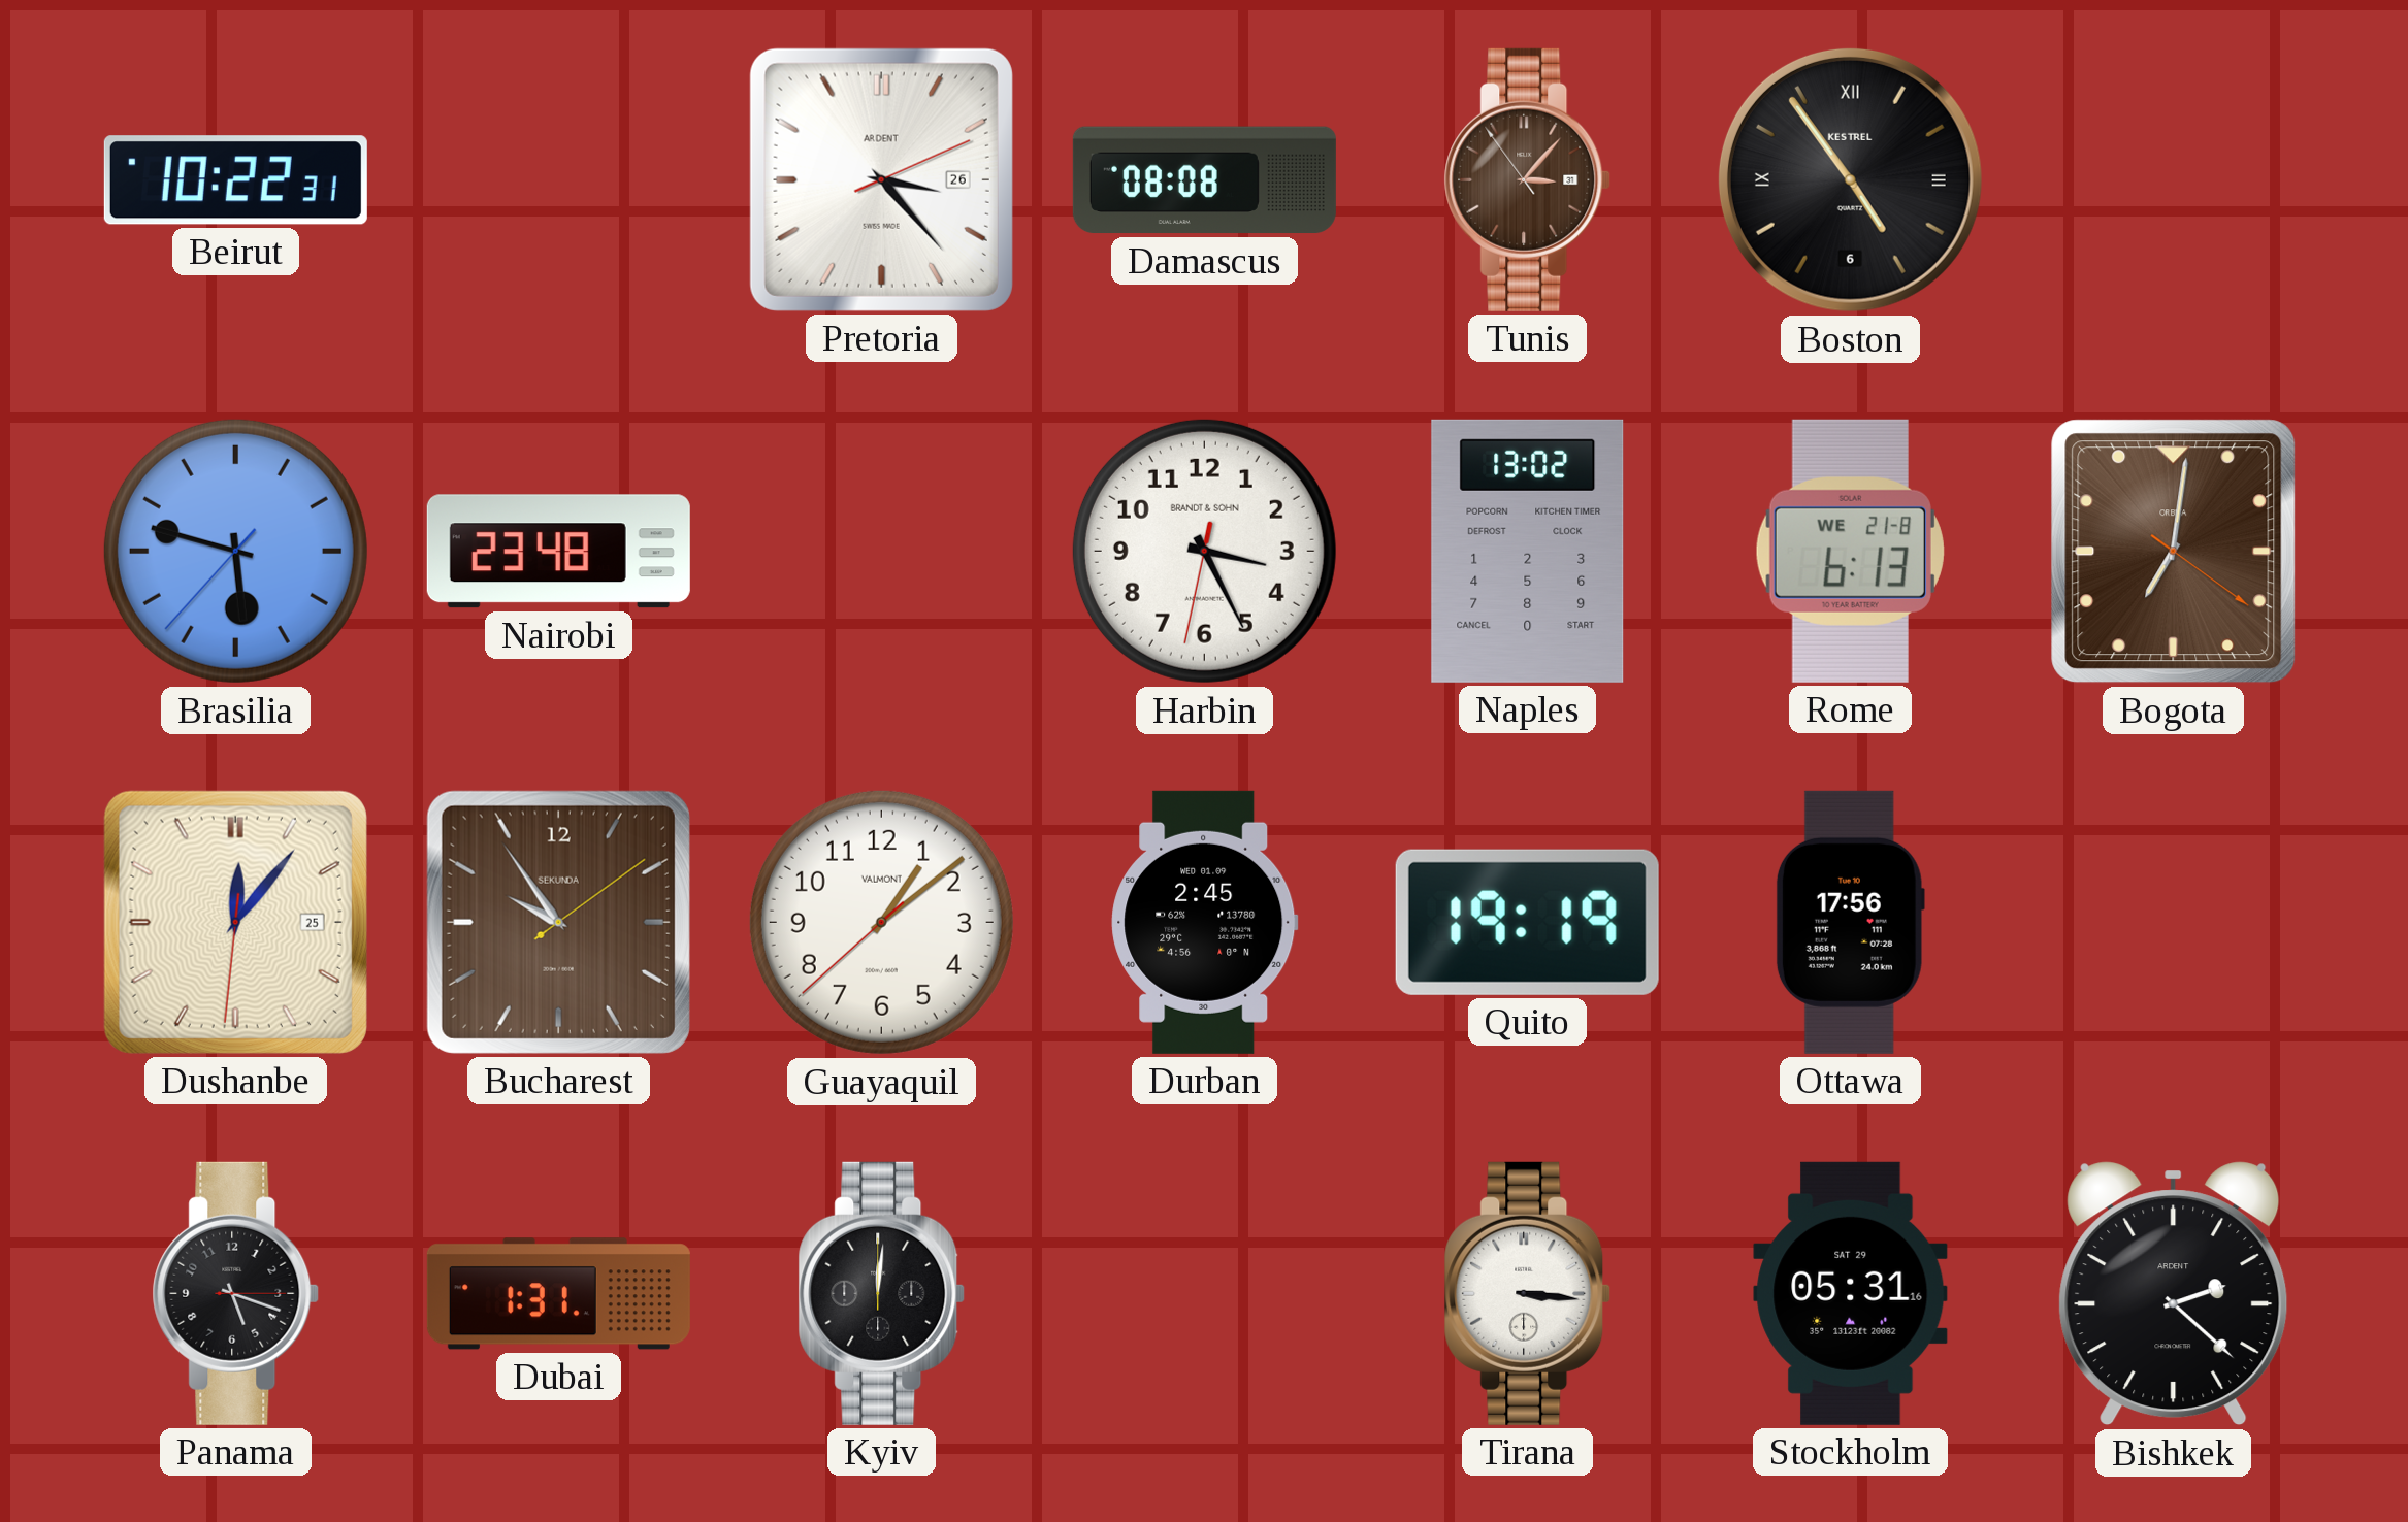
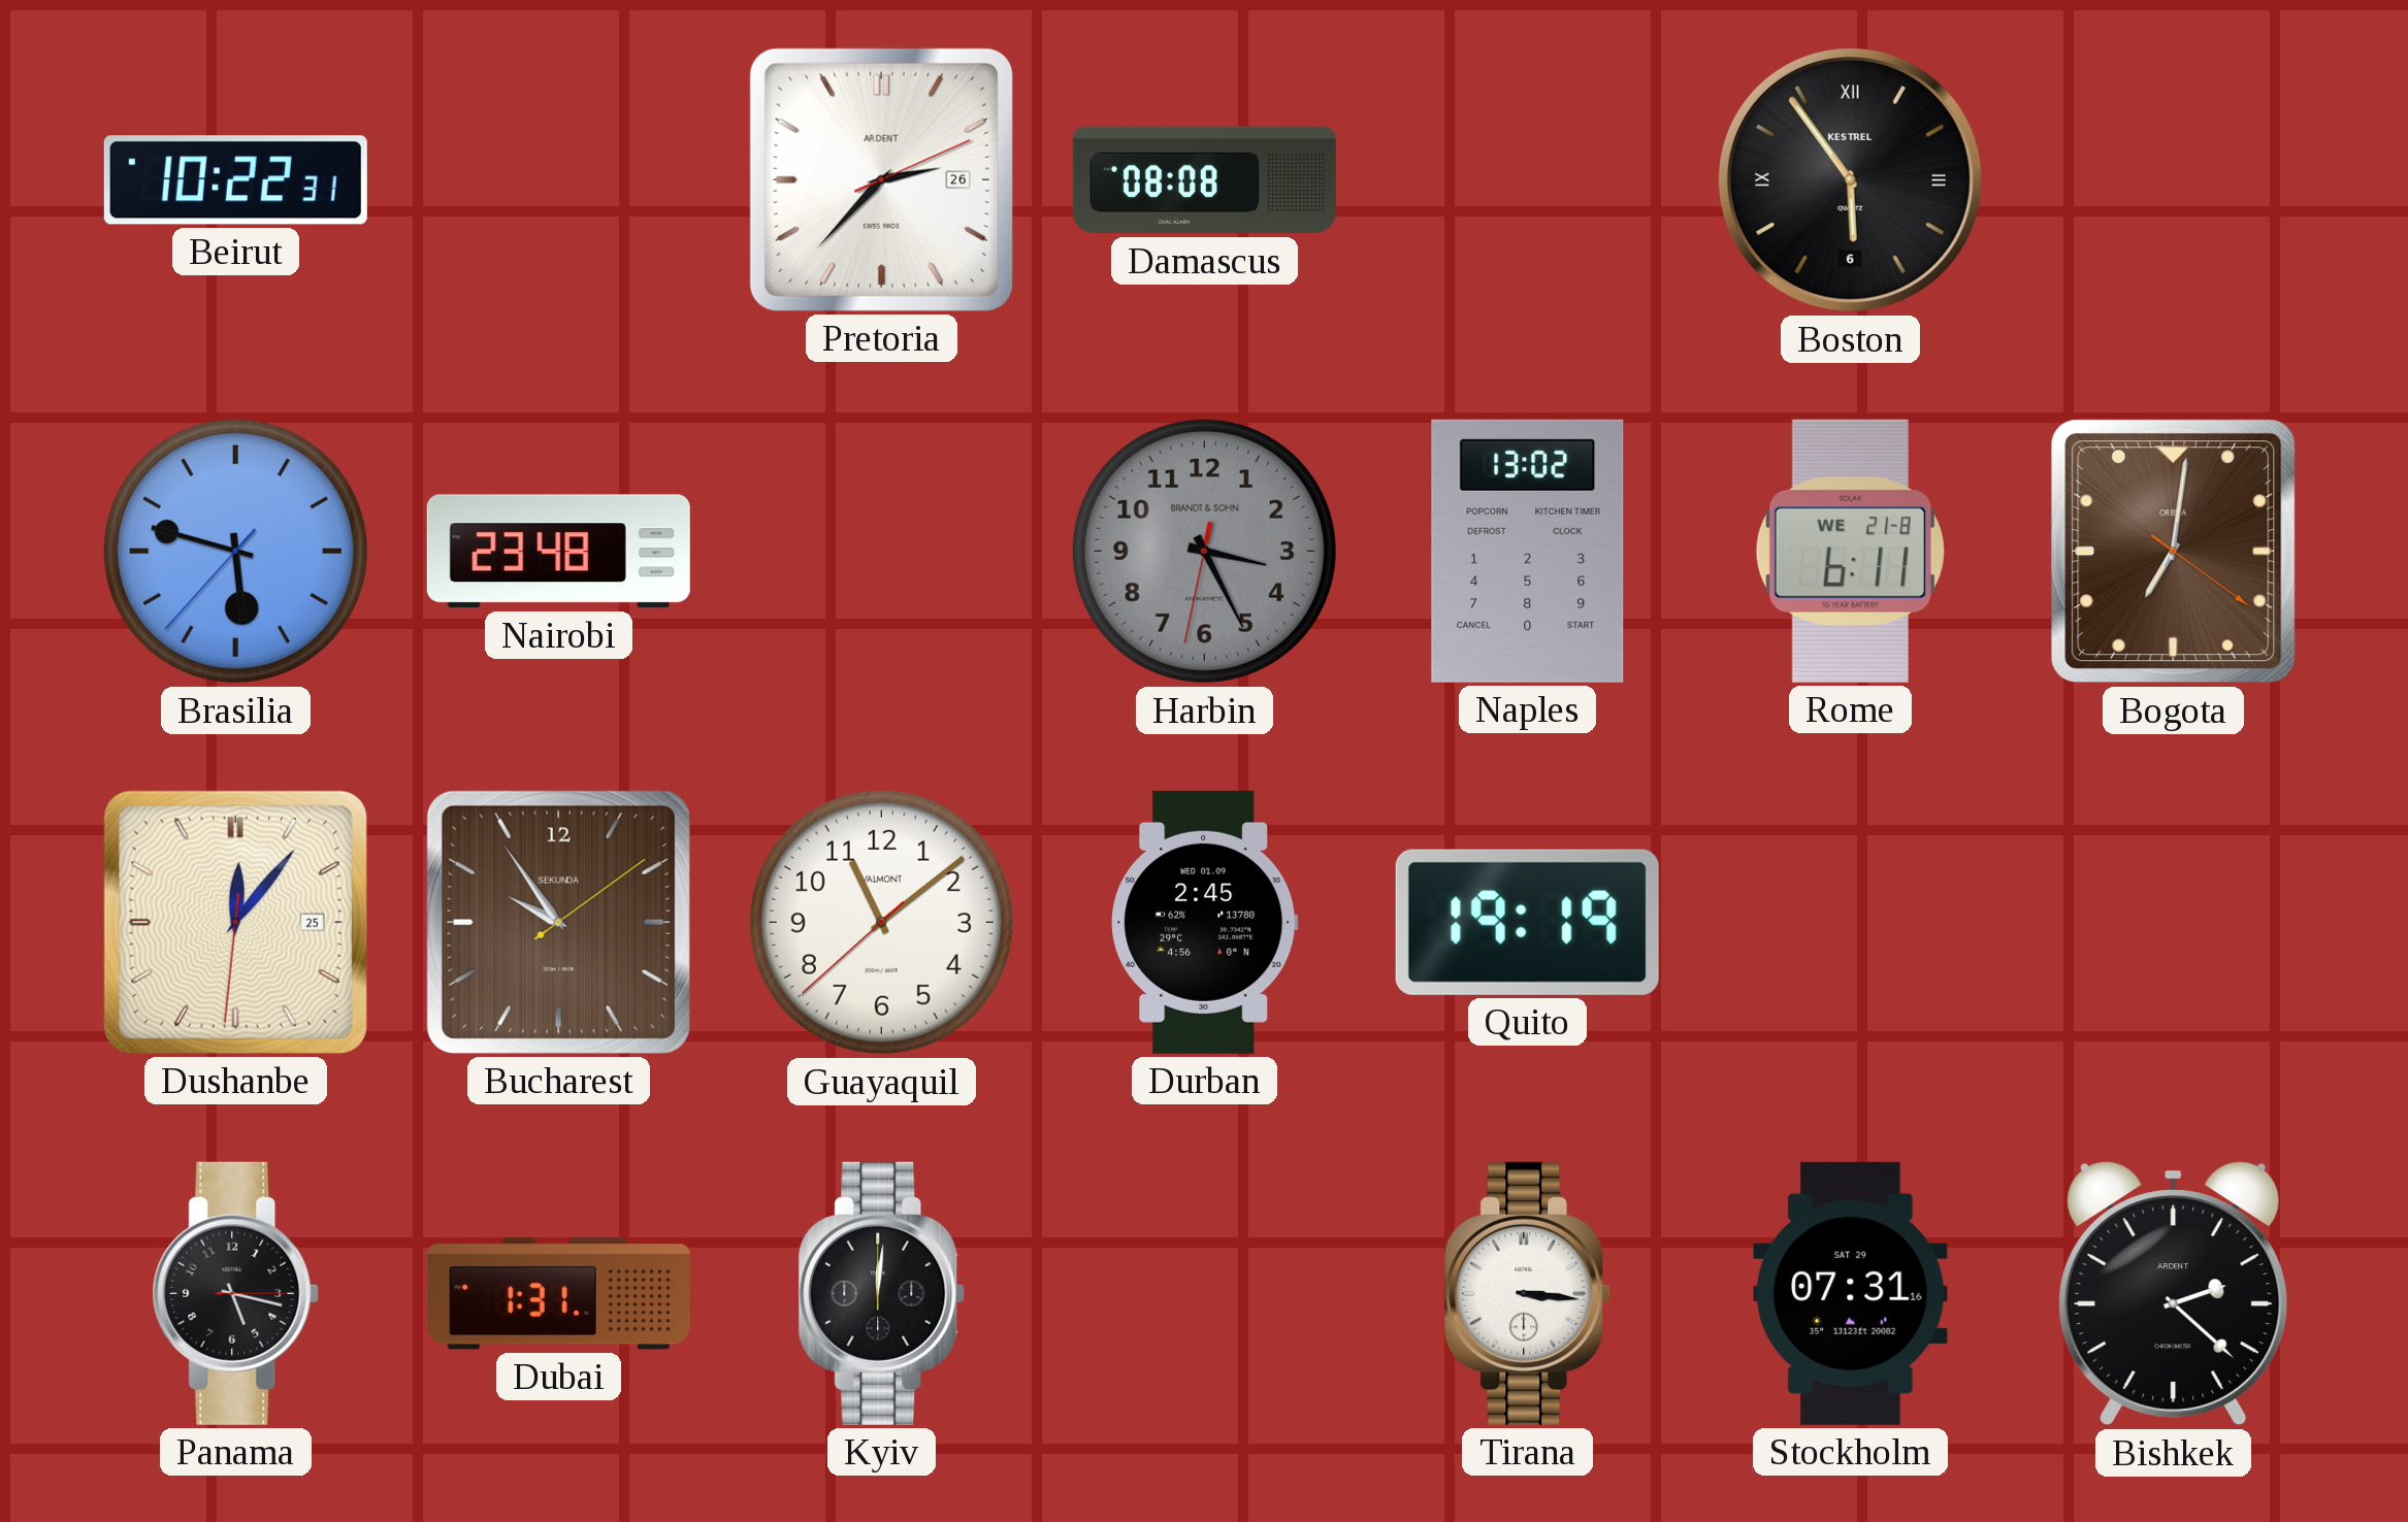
Pretoria: 3:23 -> 2:37
Tunis: 3:06 -> none
Boston: 4:54 -> 5:54
Harbin dial: white -> grey
Rome: 6:13 -> 6:11
Guayaquil: 1:08 -> 11:08
Ottawa: 17:56 -> none
Panama: 5:18 -> 5:17
Stockholm: 05:31 -> 07:31
